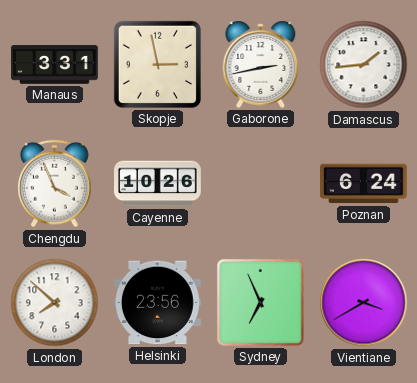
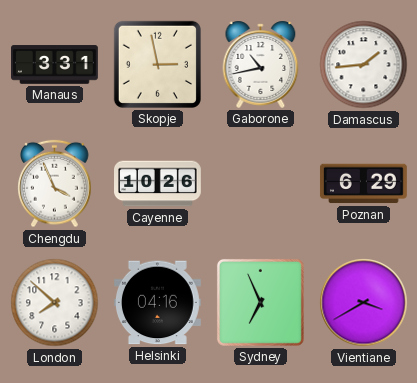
Gaborone: 2:43 -> 10:43
Poznan: 6:24 -> 6:29
Helsinki: 23:56 -> 04:16
